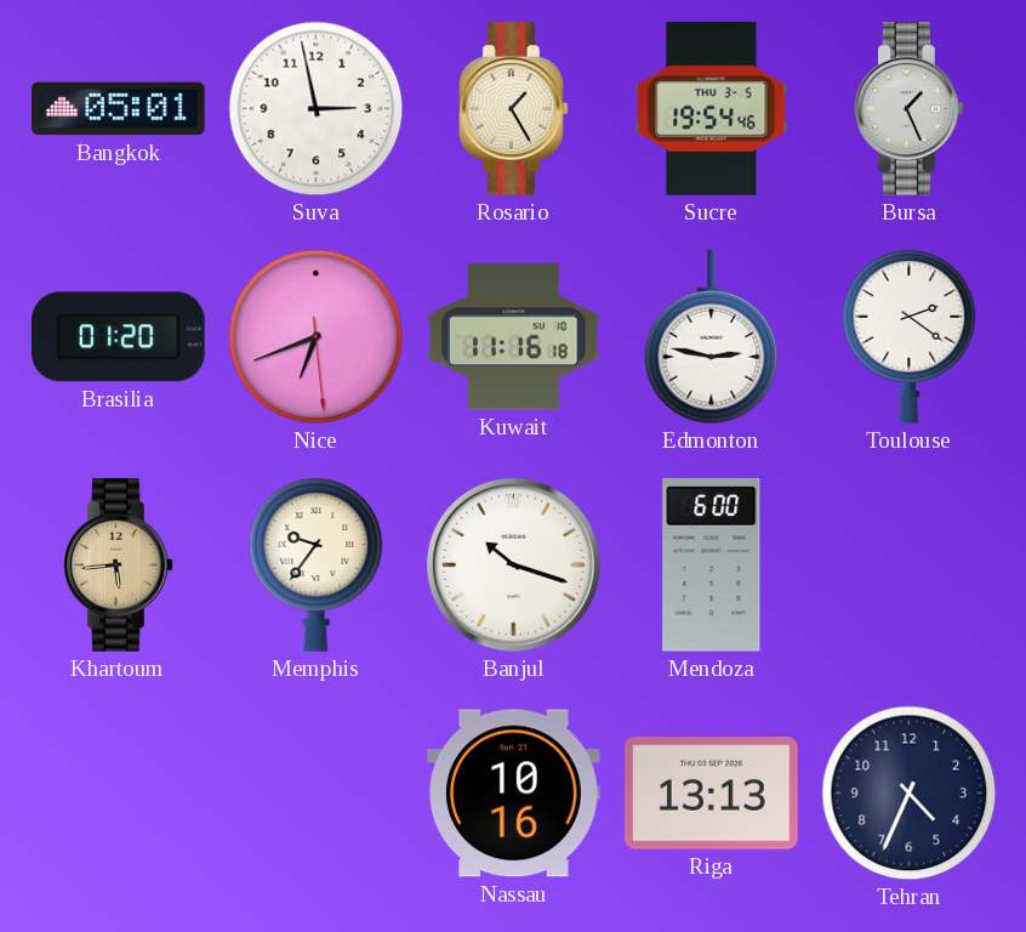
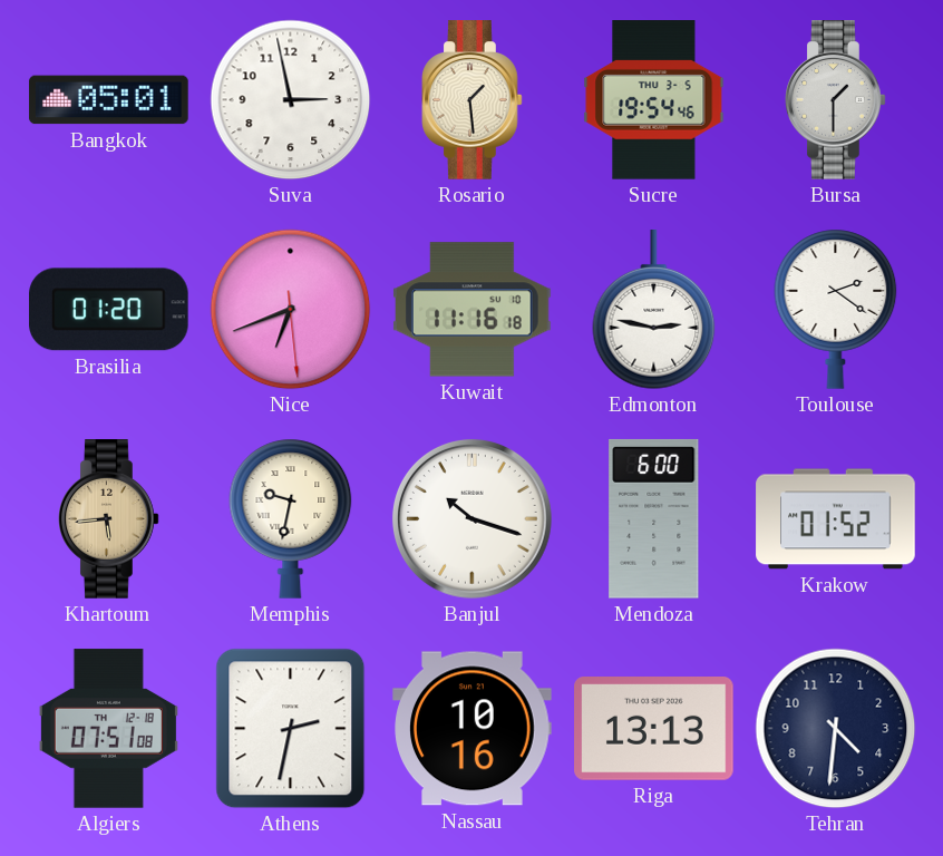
Rosario: 1:25 -> 1:29
Bursa: 1:26 -> 1:30
Memphis: 9:36 -> 9:32
Krakow: none -> 01:52
Algiers: none -> 07:51
Athens: none -> 2:32
Tehran: 4:34 -> 4:31
